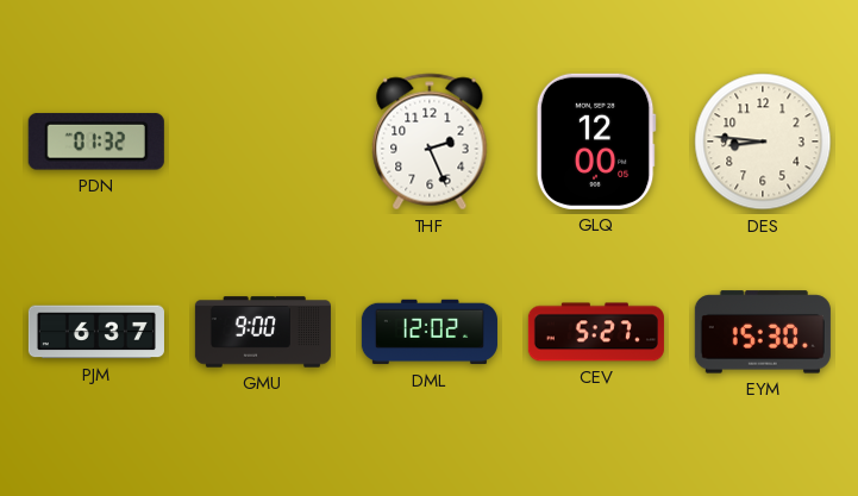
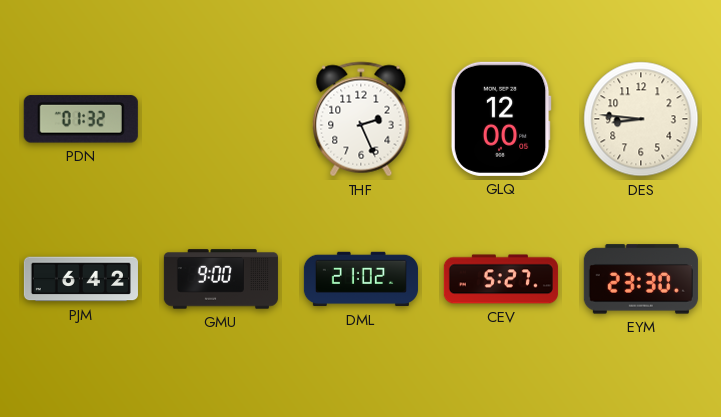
PJM: 6:37 -> 6:42
DML: 12:02 -> 21:02
EYM: 15:30 -> 23:30
